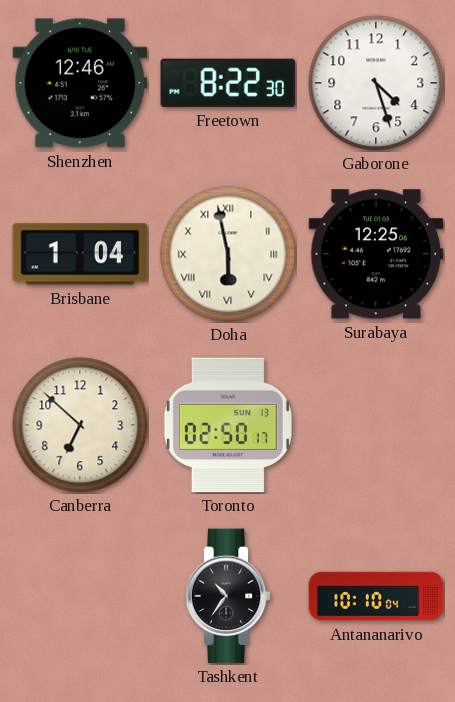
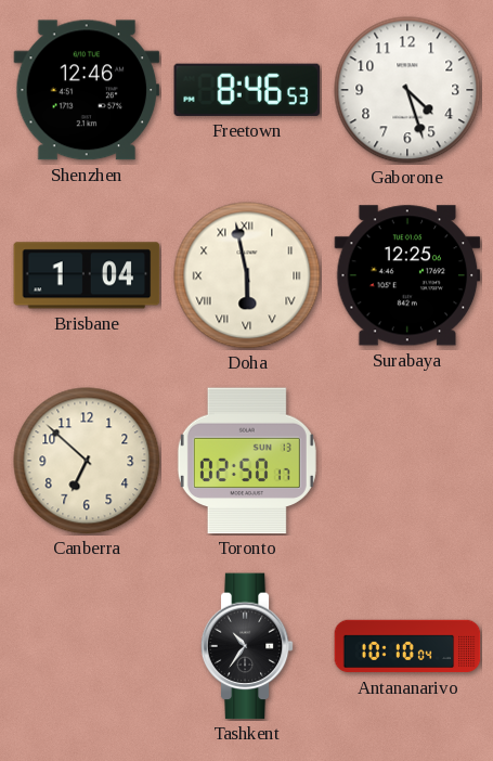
Freetown: 8:22 -> 8:46
